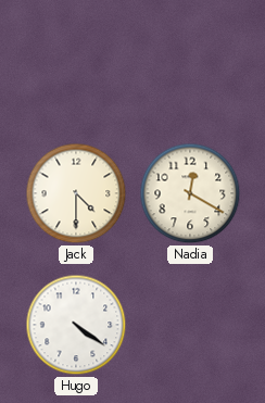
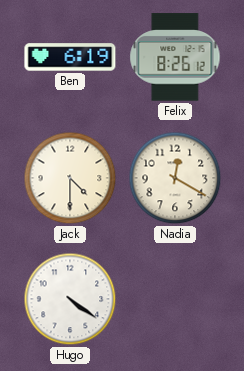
Ben: none -> 6:19
Felix: none -> 8:26
